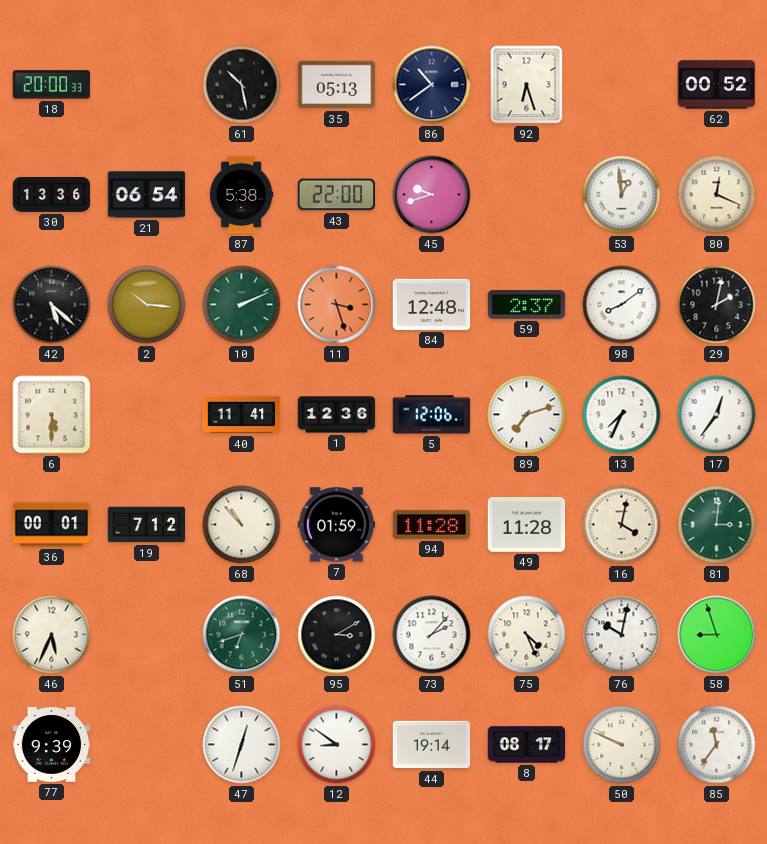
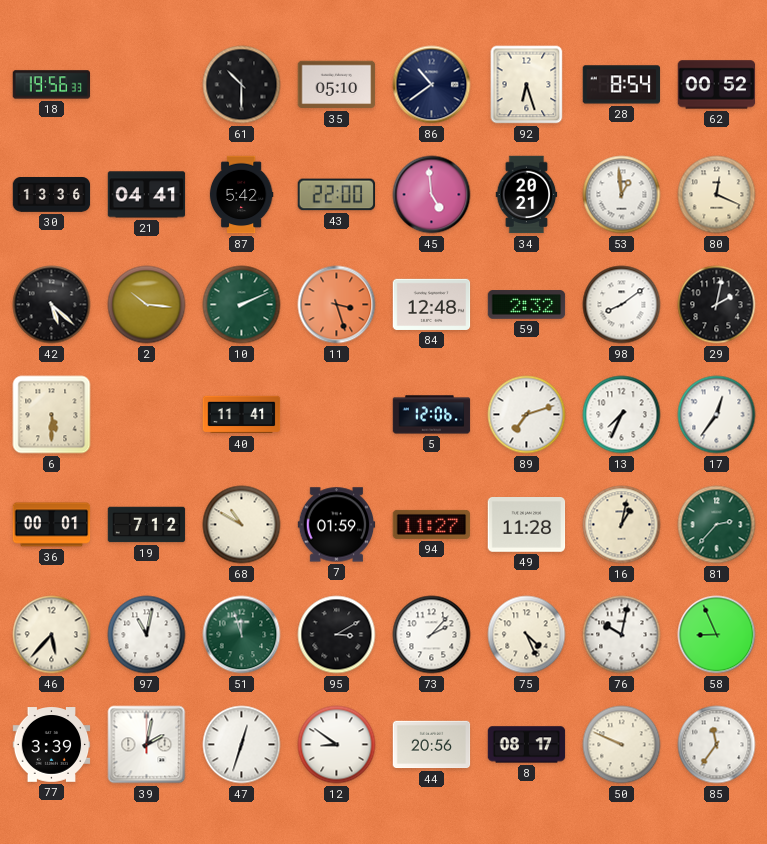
18: 20:00 -> 19:56
61: 10:28 -> 10:30
35: 05:13 -> 05:10
28: none -> 8:54
21: 06:54 -> 04:41
87: 5:38 -> 5:42
45: 9:42 -> 4:59
34: none -> 20:21
59: 2:37 -> 2:32
1: 12:36 -> none
68: 10:53 -> 10:50
94: 11:28 -> 11:27
16: 4:02 -> 1:02
81: 3:01 -> 2:37
46: 5:34 -> 5:37
97: none -> 11:02
51: 6:42 -> 11:57
58: 8:57 -> 8:56
77: 9:39 -> 3:39
39: none -> 2:02
44: 19:14 -> 20:56
